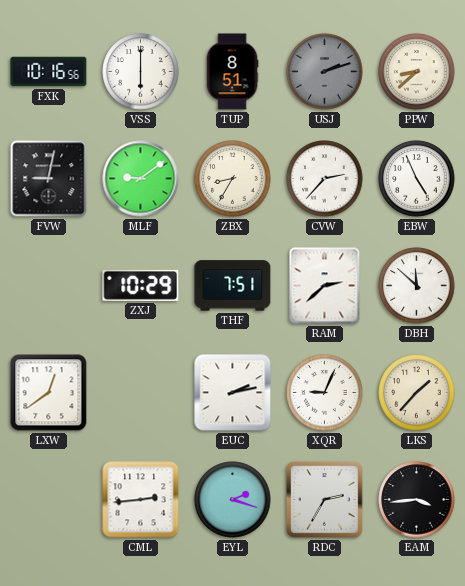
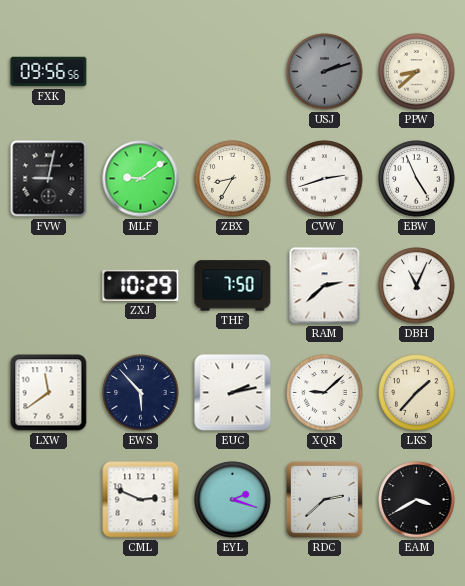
FXK: 10:16 -> 09:56
VSS: 6:00 -> none
TUP: 8:51 -> none
CVW: 2:37 -> 2:42
THF: 7:51 -> 7:50
DBH: 11:52 -> 11:04
LXW: 12:39 -> 11:39
EWS: none -> 5:53
XQR: 9:04 -> 9:08
CML: 2:44 -> 2:49
RDC: 2:35 -> 2:38
EAM: 3:44 -> 3:40
